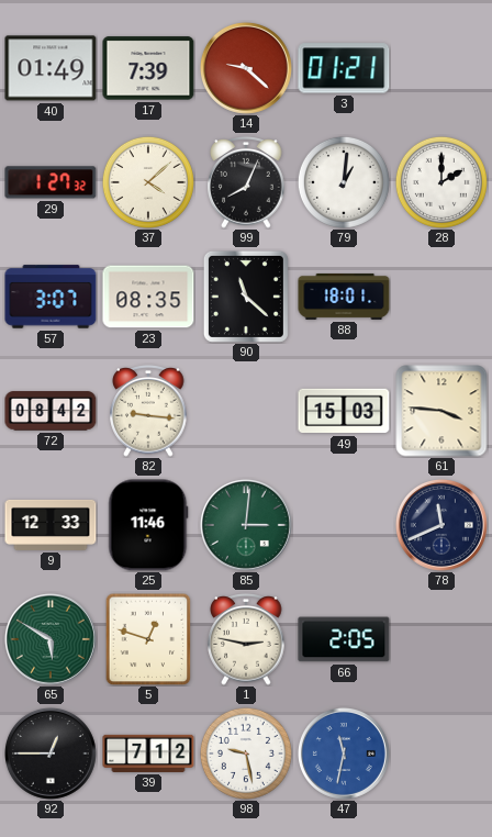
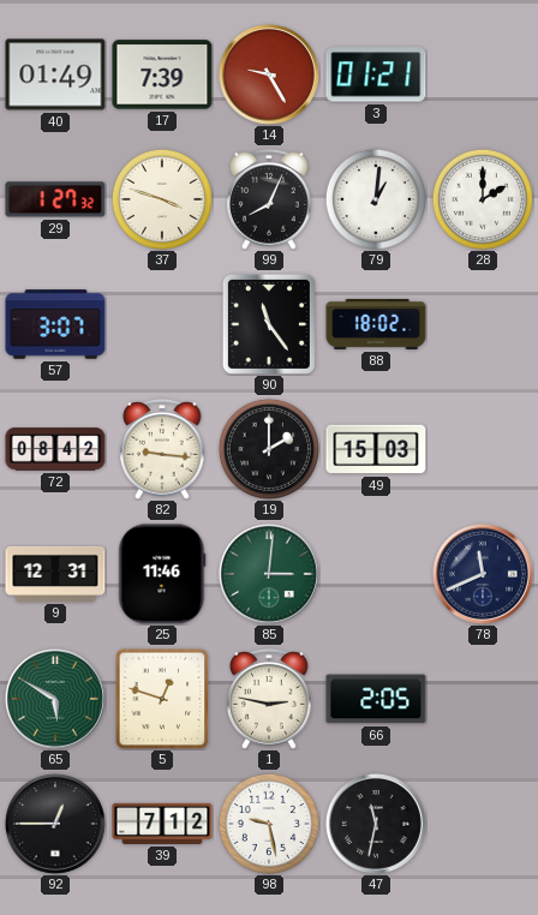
14: 9:22 -> 9:25
37: 4:08 -> 3:48
23: 08:35 -> none
90: 11:22 -> 11:24
88: 18:01 -> 18:02
19: none -> 2:00
61: 3:46 -> none
9: 12:33 -> 12:31
47 dial: blue -> black
